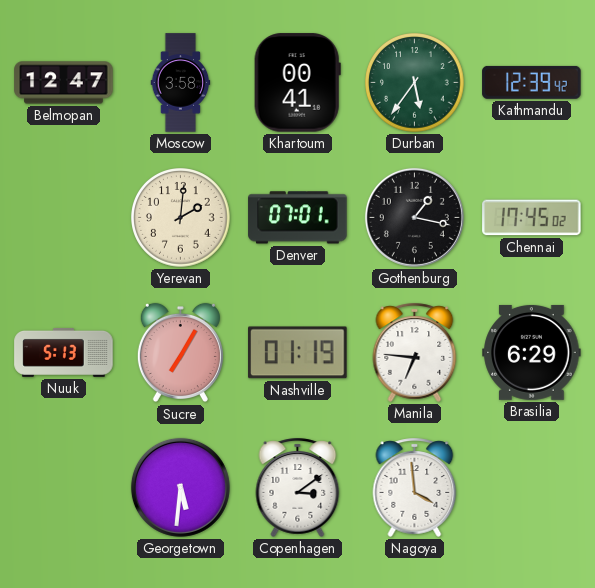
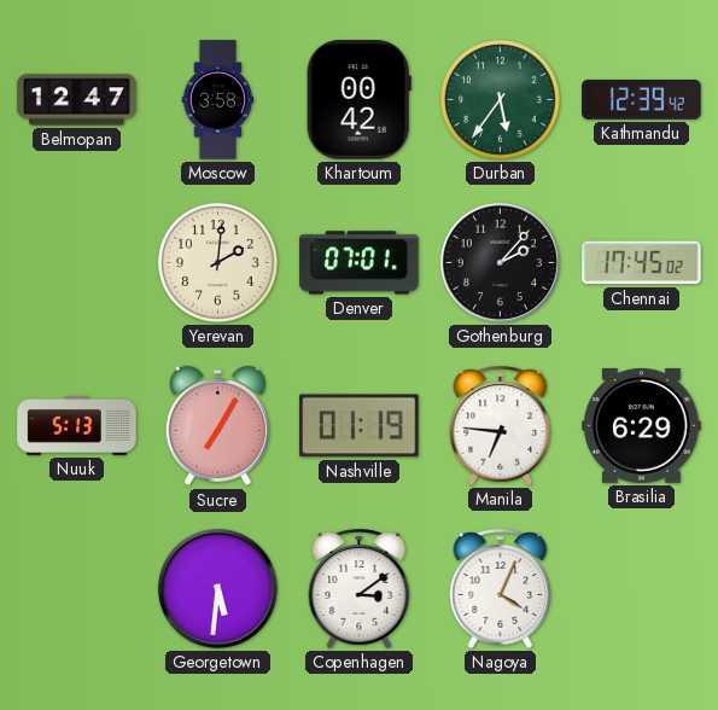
Khartoum: 00:41 -> 00:42
Gothenburg: 1:17 -> 2:07
Nagoya: 3:59 -> 4:04
